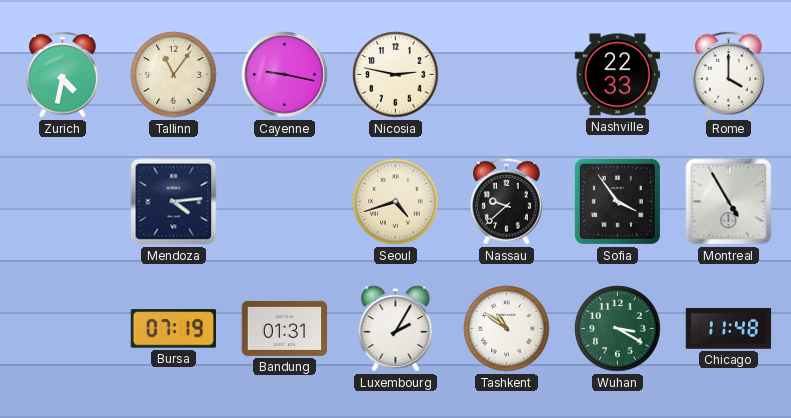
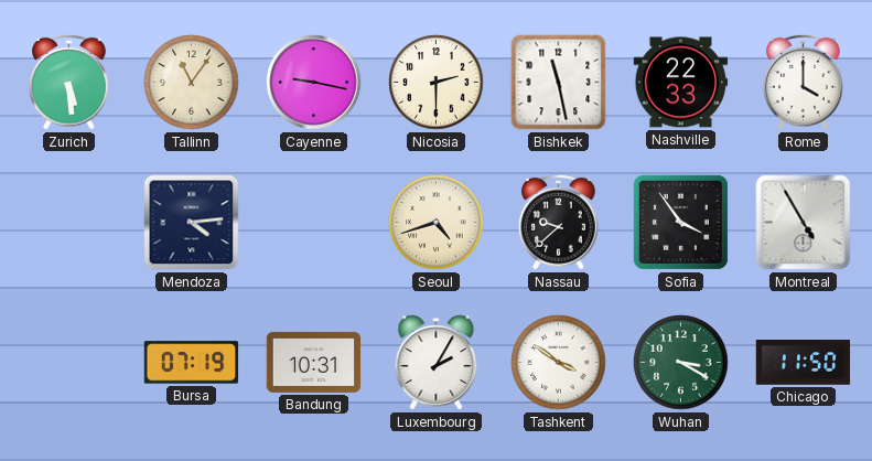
Zurich: 4:32 -> 5:29
Nicosia: 2:47 -> 2:30
Bishkek: none -> 11:28
Bandung: 01:31 -> 10:31
Tashkent: 10:51 -> 3:51
Chicago: 11:48 -> 11:50
